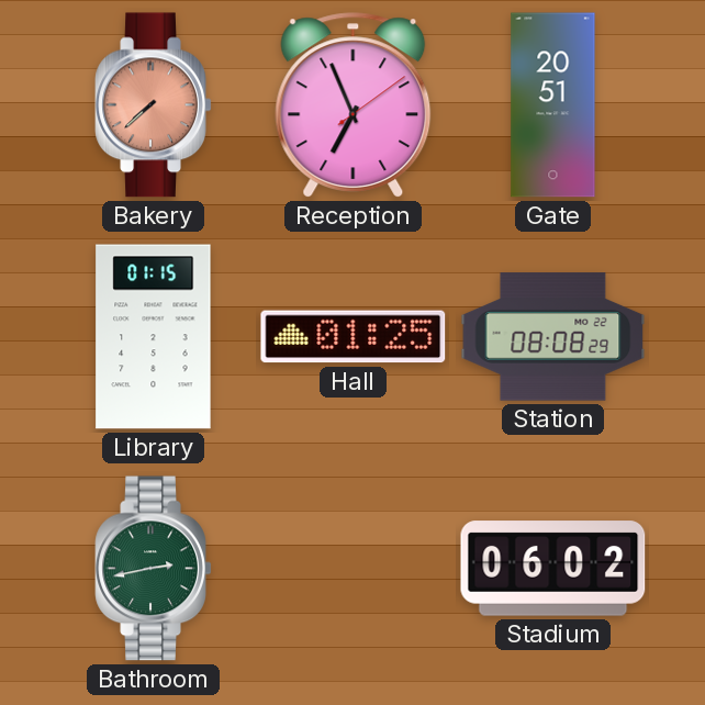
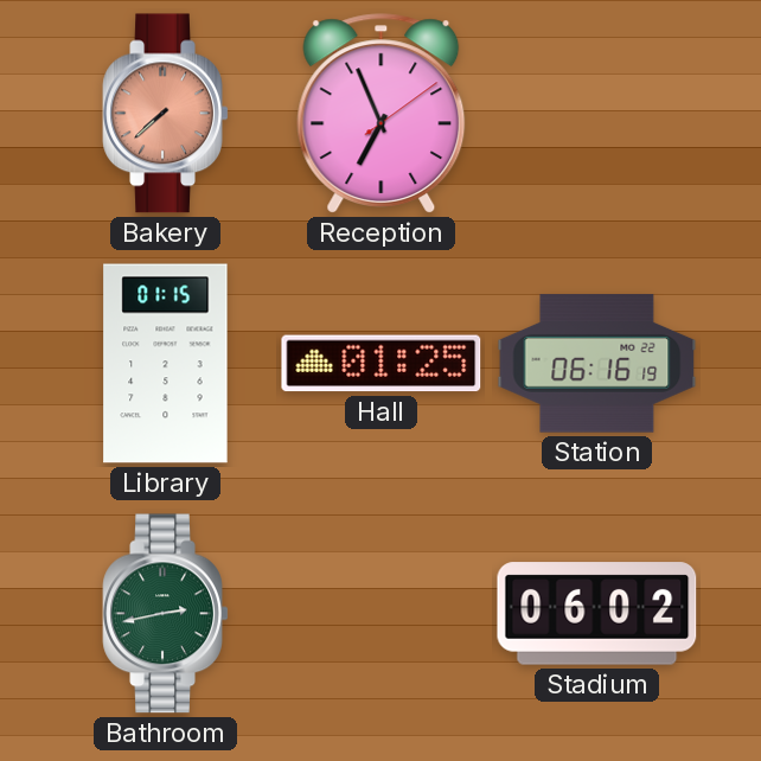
Gate: 20:51 -> none
Station: 08:08 -> 06:16
